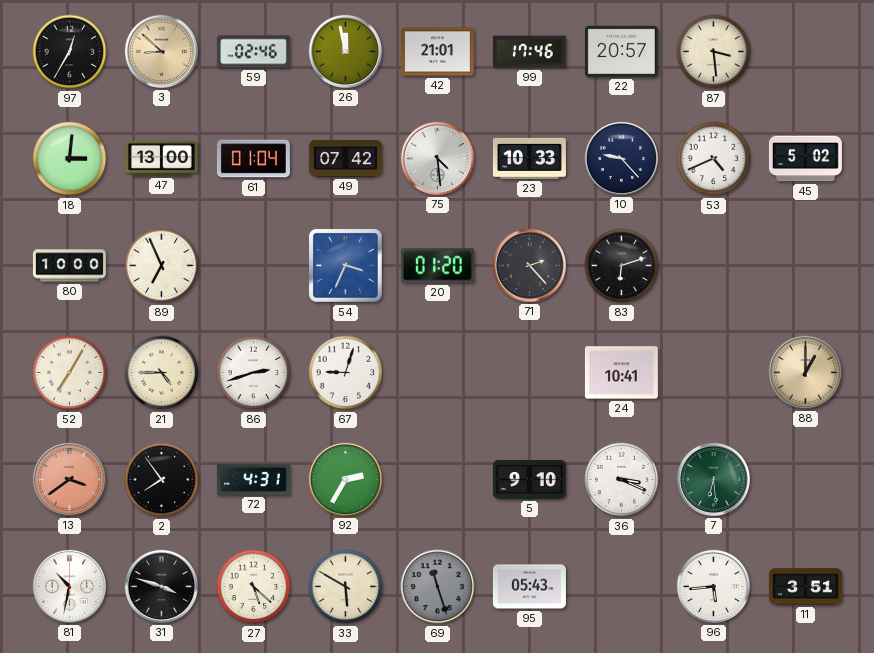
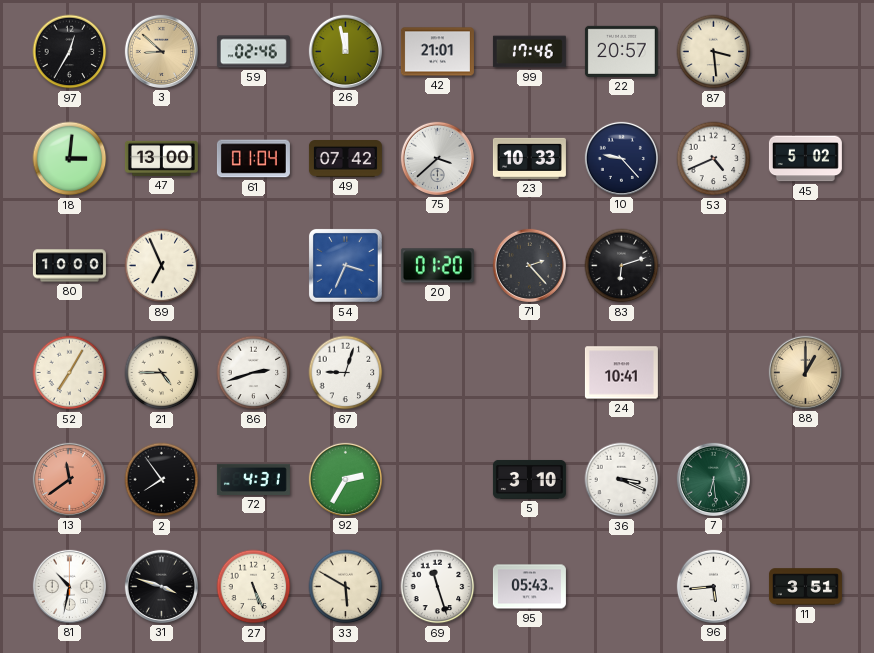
75: 4:29 -> 3:38
13: 3:39 -> 11:39
5: 9:10 -> 3:10
27: 5:22 -> 5:26
69 dial: grey -> white
